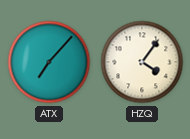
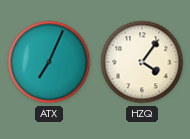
ATX: 7:07 -> 7:04
